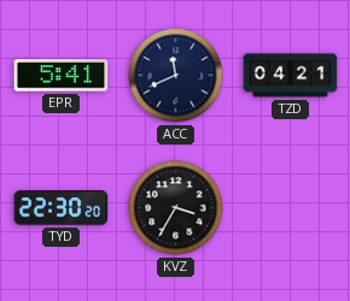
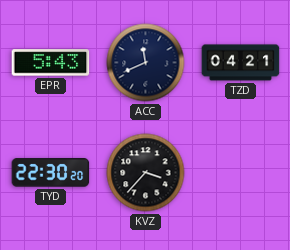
EPR: 5:41 -> 5:43
KVZ: 3:35 -> 3:37
